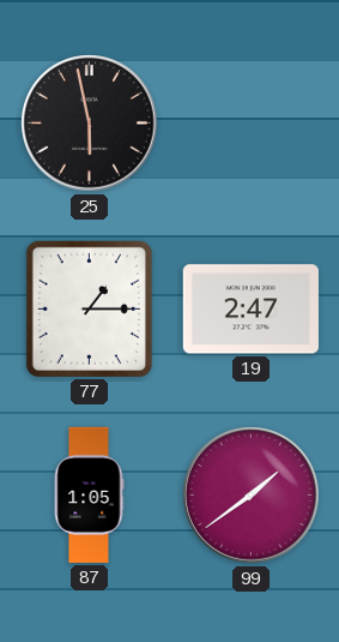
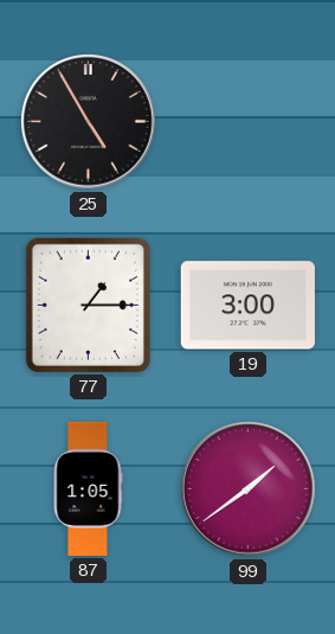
25: 5:58 -> 4:55
19: 2:47 -> 3:00
